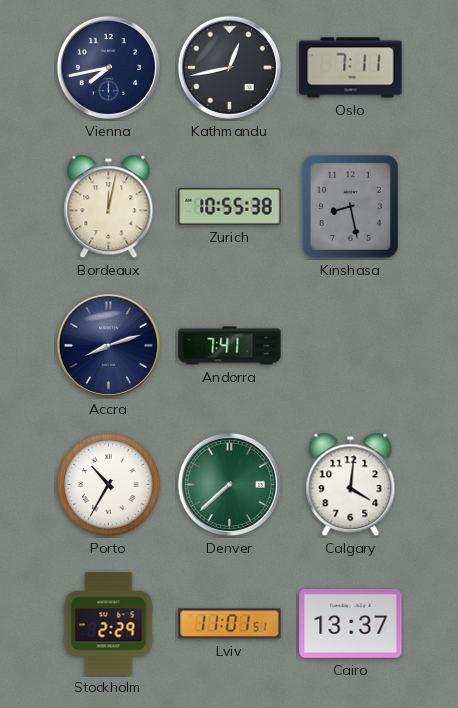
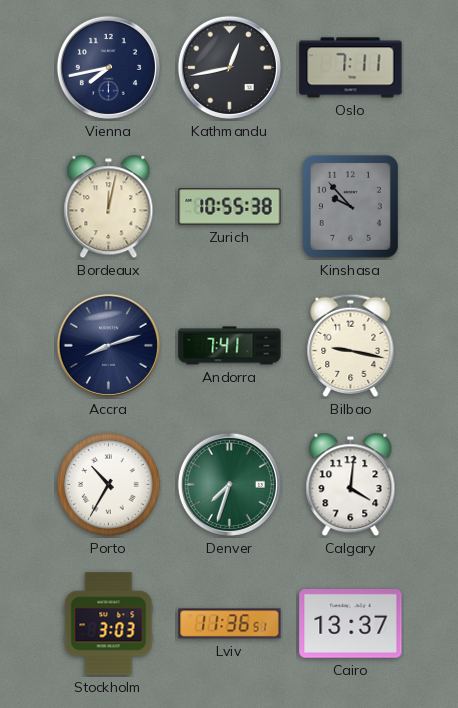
Kinshasa: 8:28 -> 9:53
Bilbao: none -> 9:17
Denver: 7:38 -> 7:33
Stockholm: 2:29 -> 3:03
Lviv: 11:01 -> 11:36
